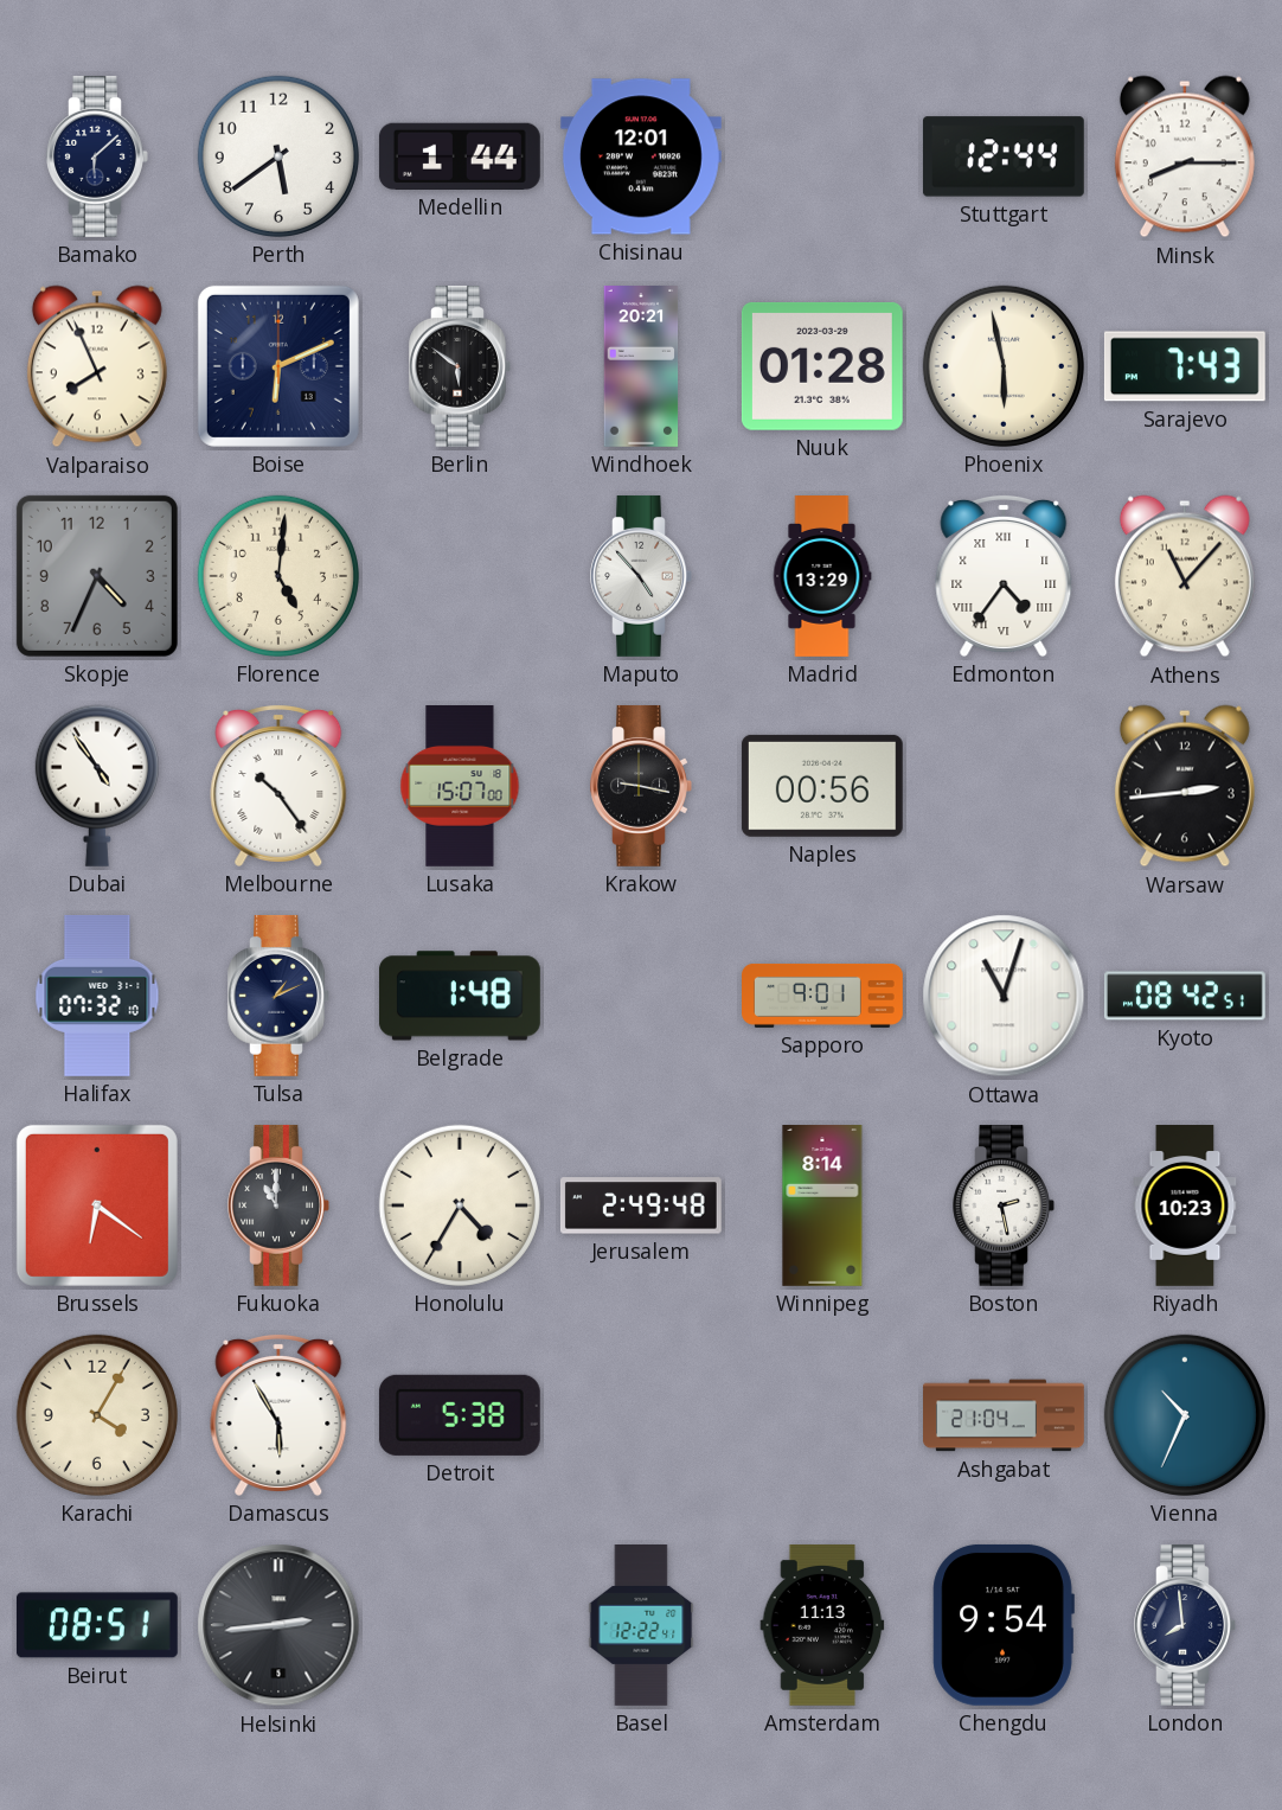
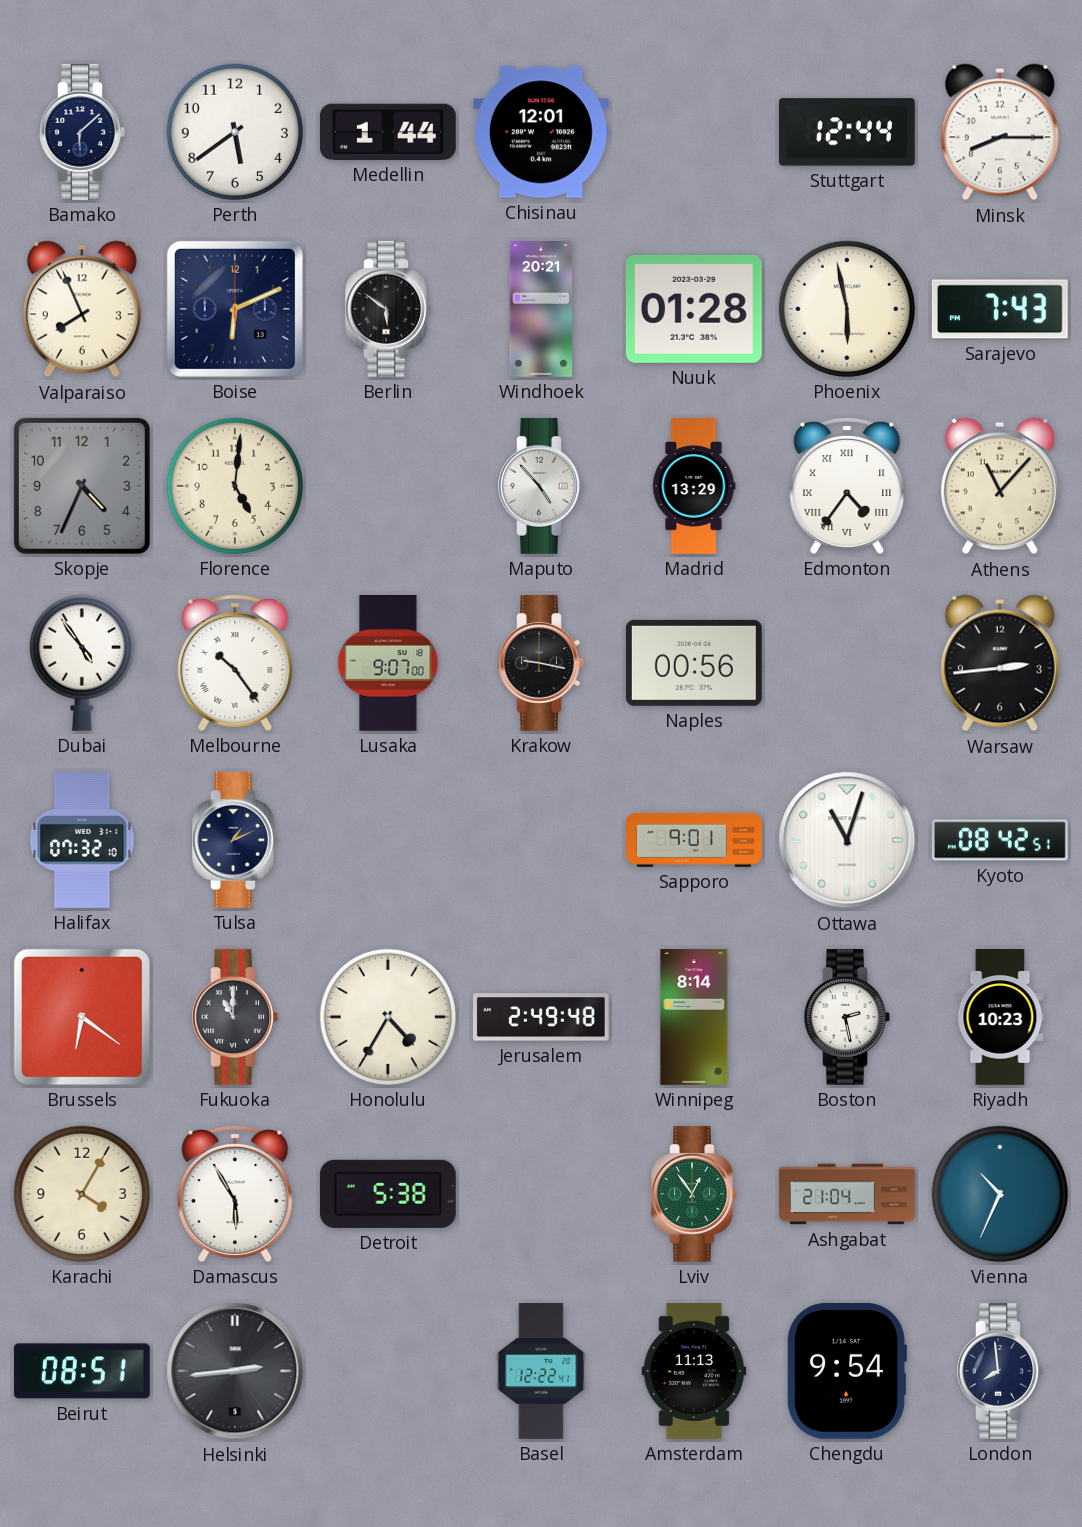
Lusaka: 15:07 -> 9:07
Belgrade: 1:48 -> none
Lviv: none -> 12:54
